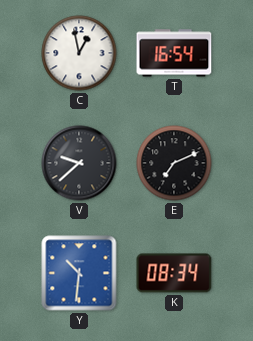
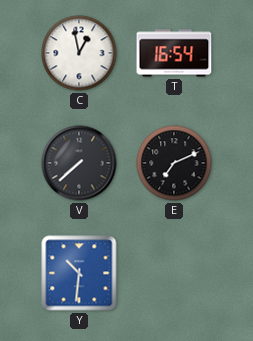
V: 9:38 -> 7:38
K: 08:34 -> none
